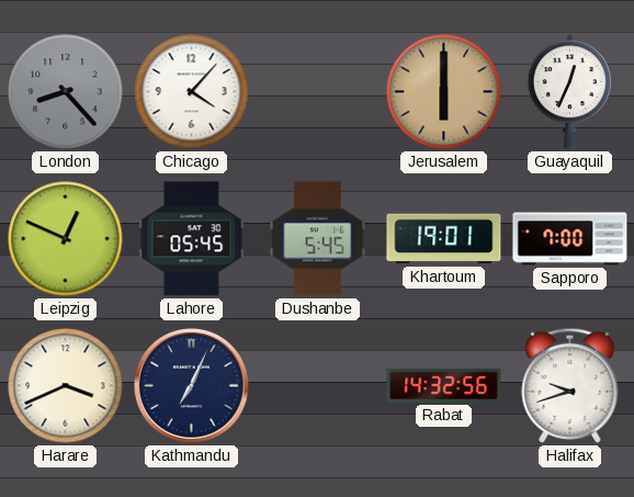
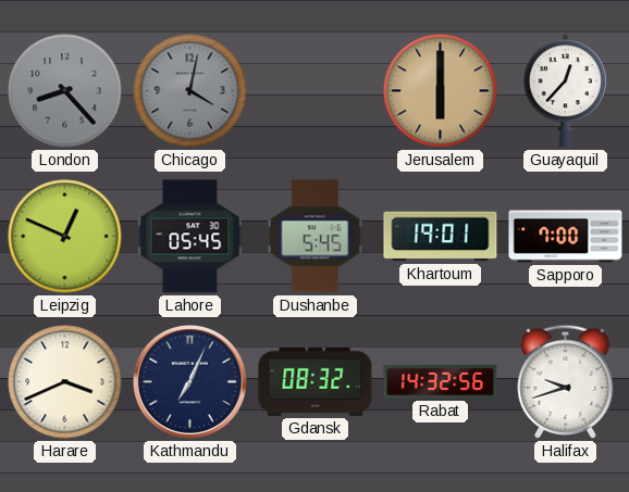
Chicago: 4:07 -> 4:02
Chicago dial: white -> grey
Guayaquil: 12:34 -> 12:37
Gdansk: none -> 08:32
